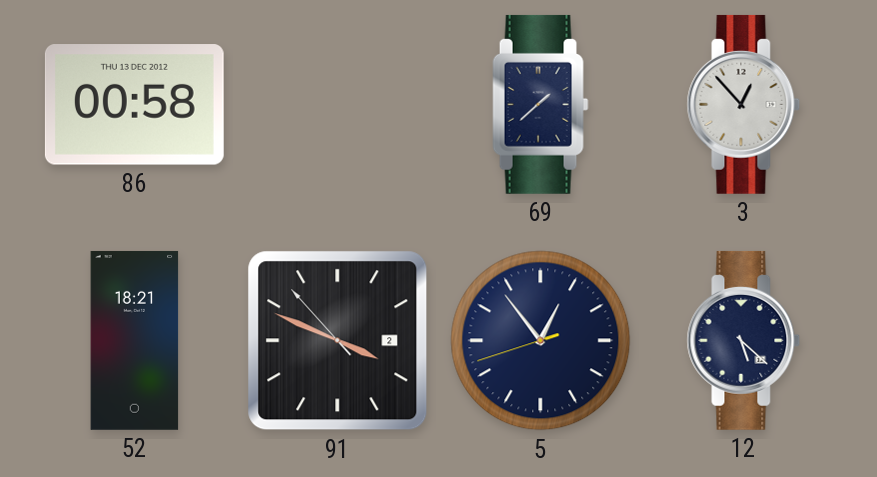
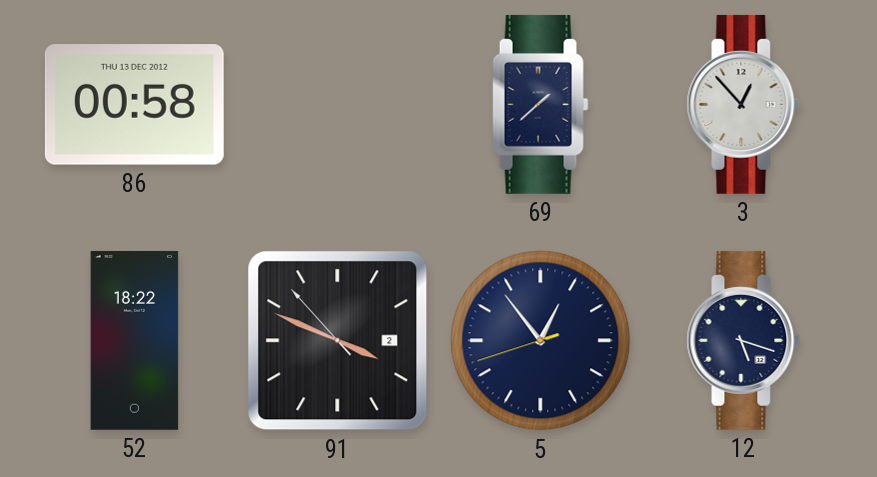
52: 18:21 -> 18:22
12: 5:22 -> 5:18
